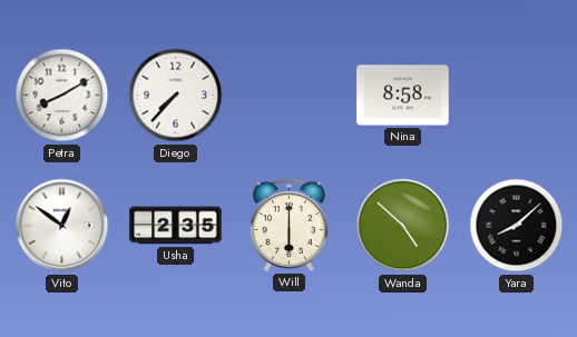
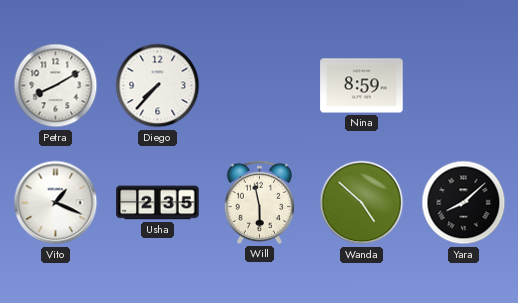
Nina: 8:58 -> 8:59
Vito: 12:51 -> 1:19
Will: 6:00 -> 5:58
